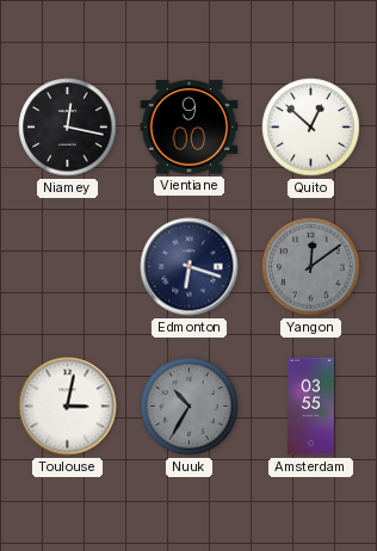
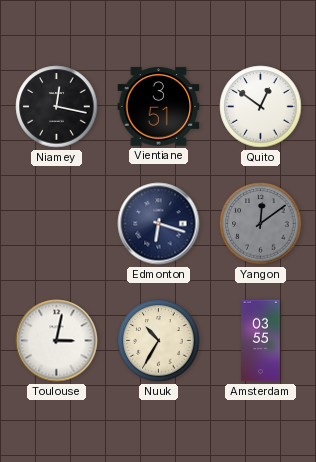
Vientiane: 9:00 -> 3:51
Quito: 12:52 -> 12:51
Nuuk dial: grey -> cream
